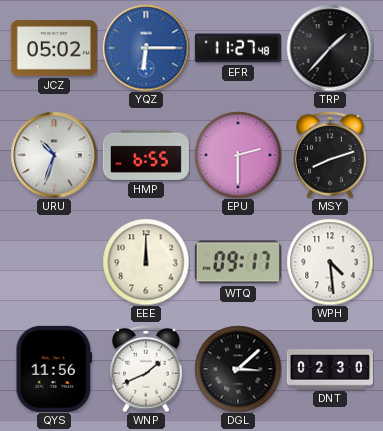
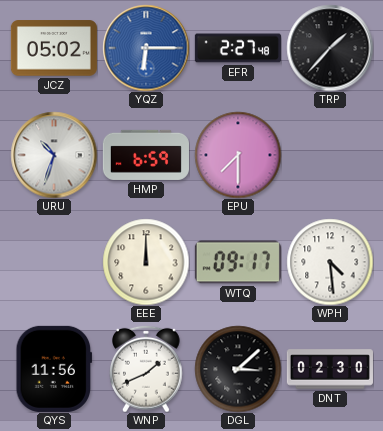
EFR: 11:27 -> 2:27
HMP: 6:55 -> 6:59
EPU: 2:30 -> 7:30
MSY: 8:12 -> none
